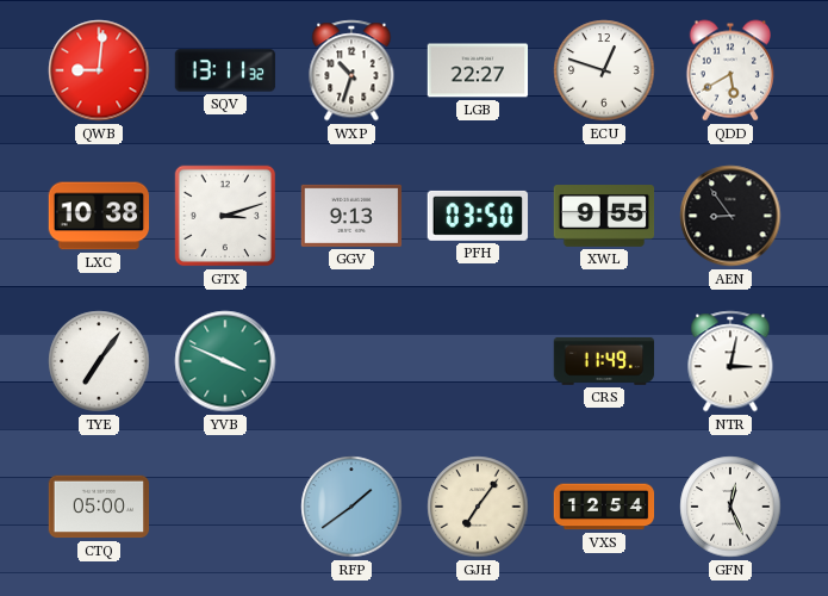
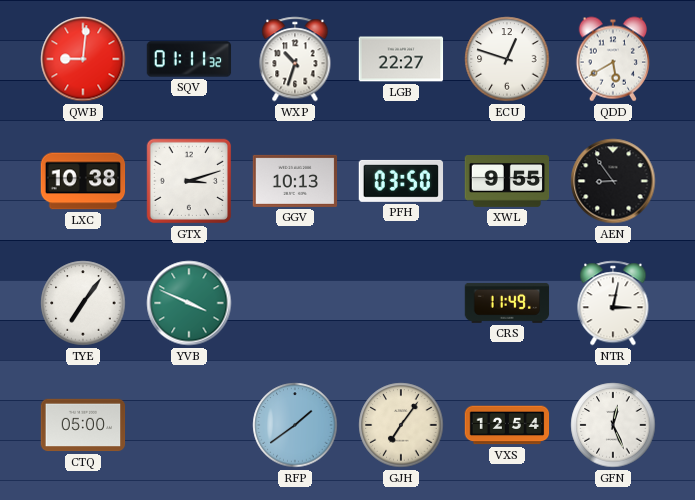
SQV: 13:11 -> 01:11
GGV: 9:13 -> 10:13
